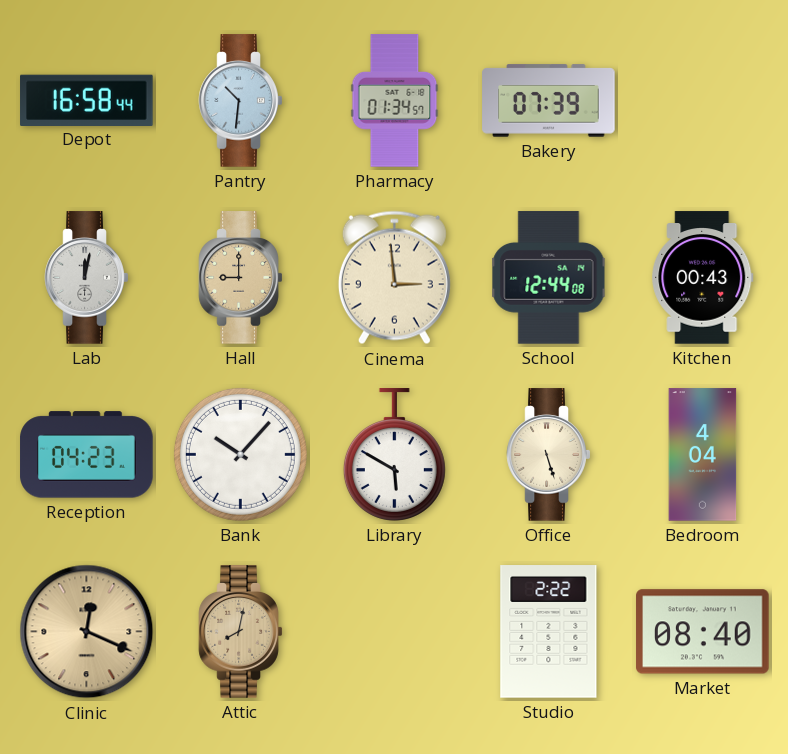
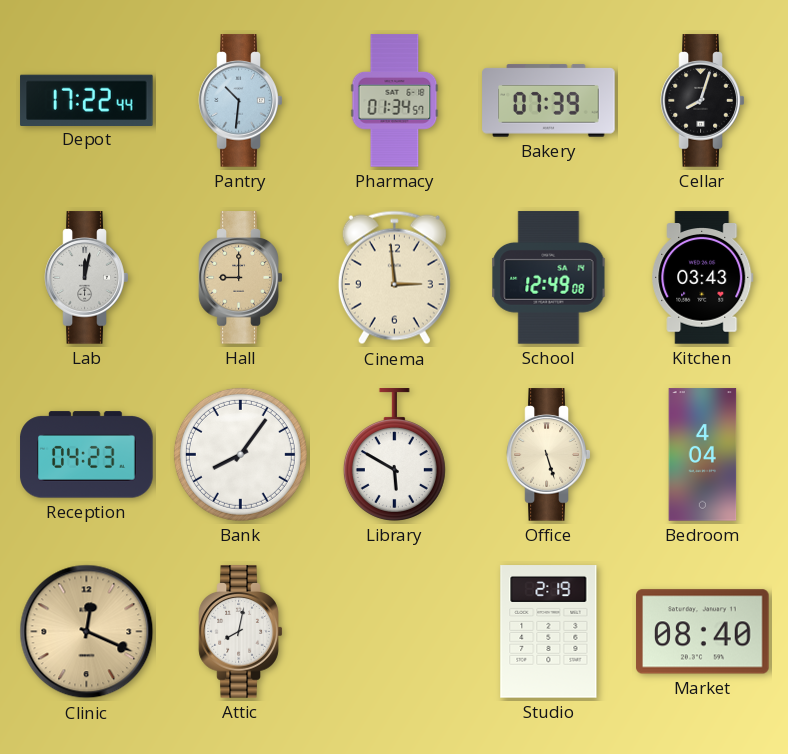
Depot: 16:58 -> 17:22
Cellar: none -> 8:03
School: 12:44 -> 12:49
Kitchen: 00:43 -> 03:43
Bank: 10:07 -> 8:06
Attic dial: champagne -> white
Studio: 2:22 -> 2:19
